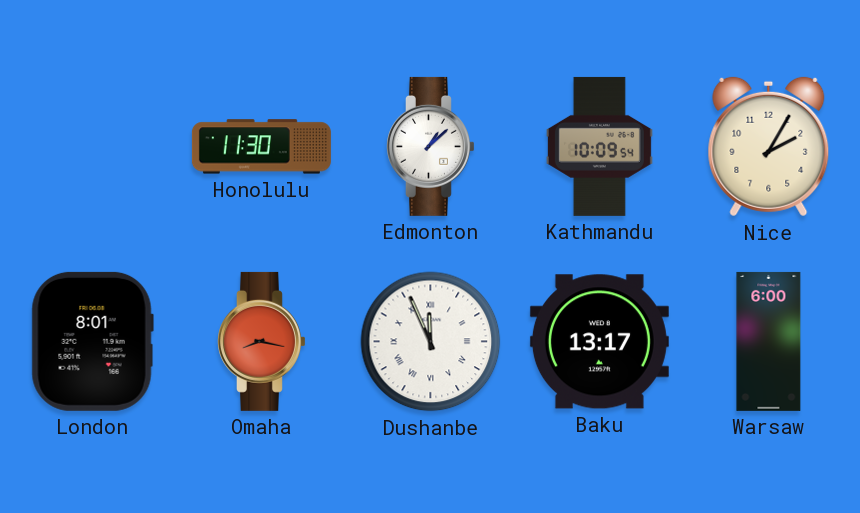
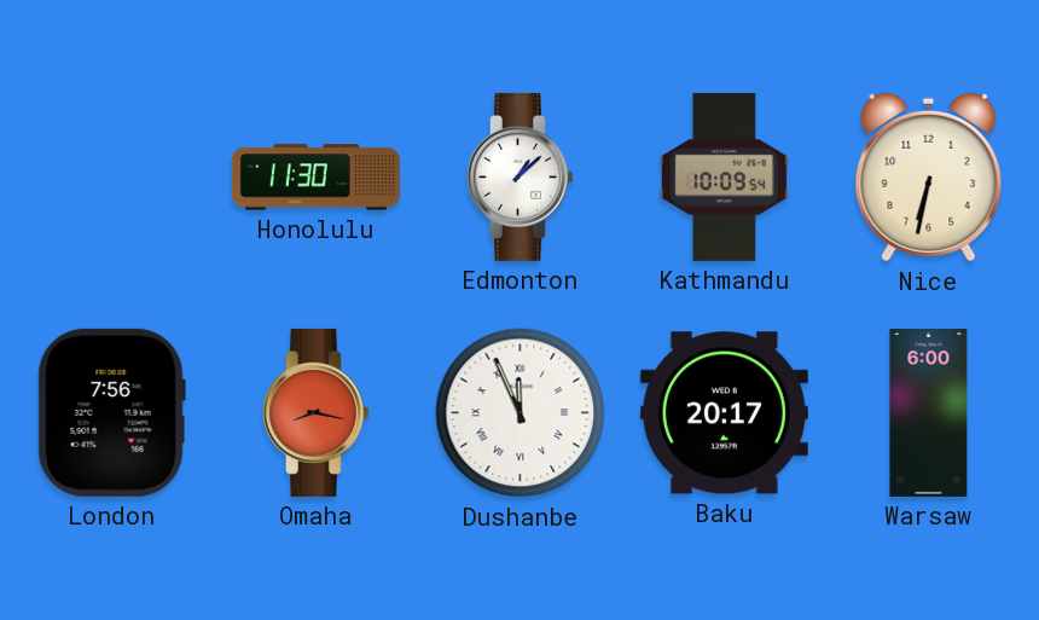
Nice: 2:05 -> 6:32
London: 8:01 -> 7:56
Baku: 13:17 -> 20:17
